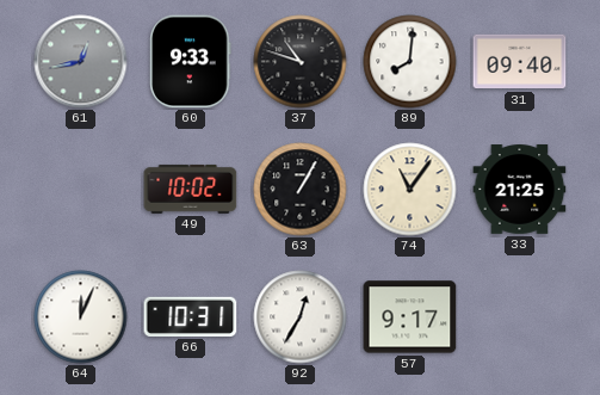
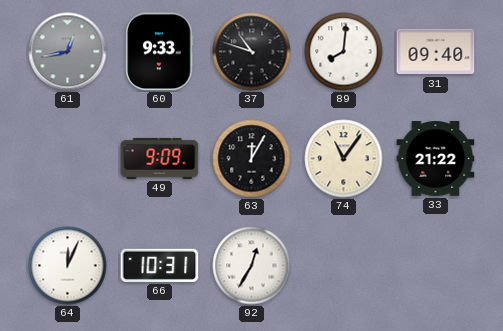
49: 10:02 -> 9:09
63: 1:05 -> 12:05
33: 21:25 -> 21:22
57: 9:17 -> none
